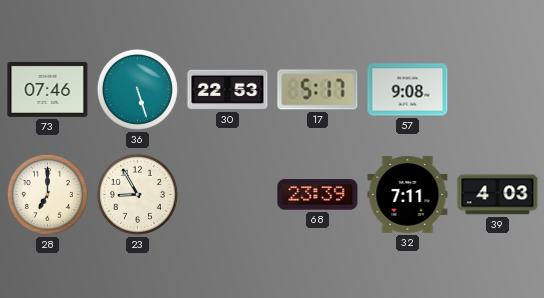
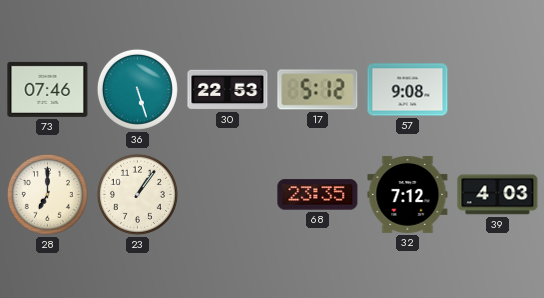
17: 5:17 -> 5:12
23: 8:55 -> 1:06
68: 23:39 -> 23:35
32: 7:11 -> 7:12
